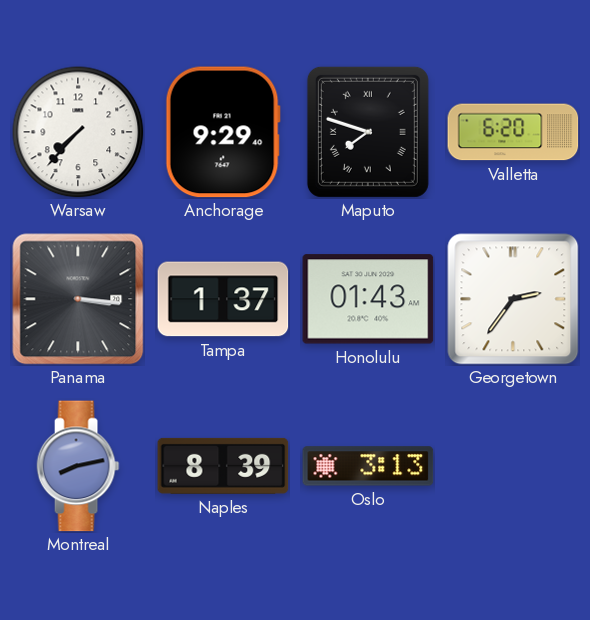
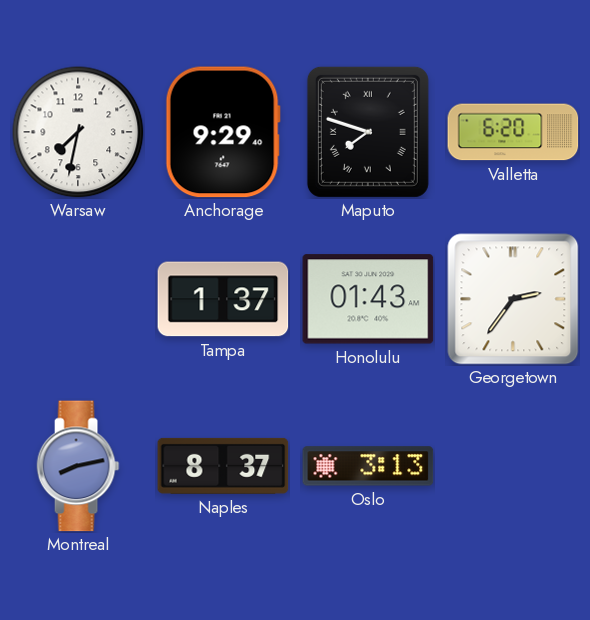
Warsaw: 7:37 -> 7:32
Panama: 3:16 -> none
Naples: 8:39 -> 8:37
